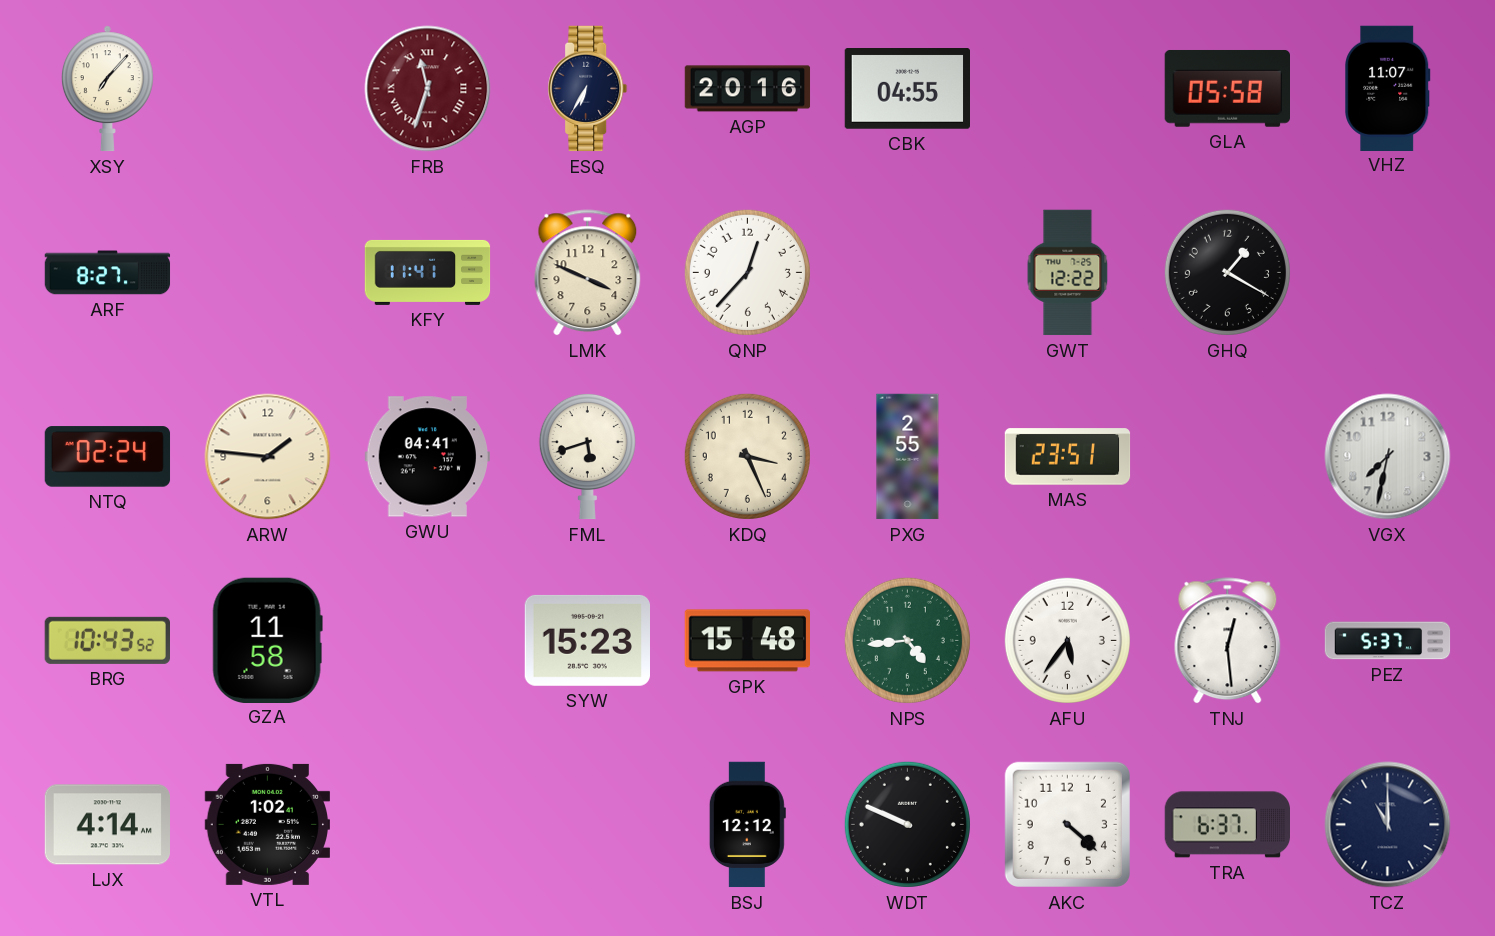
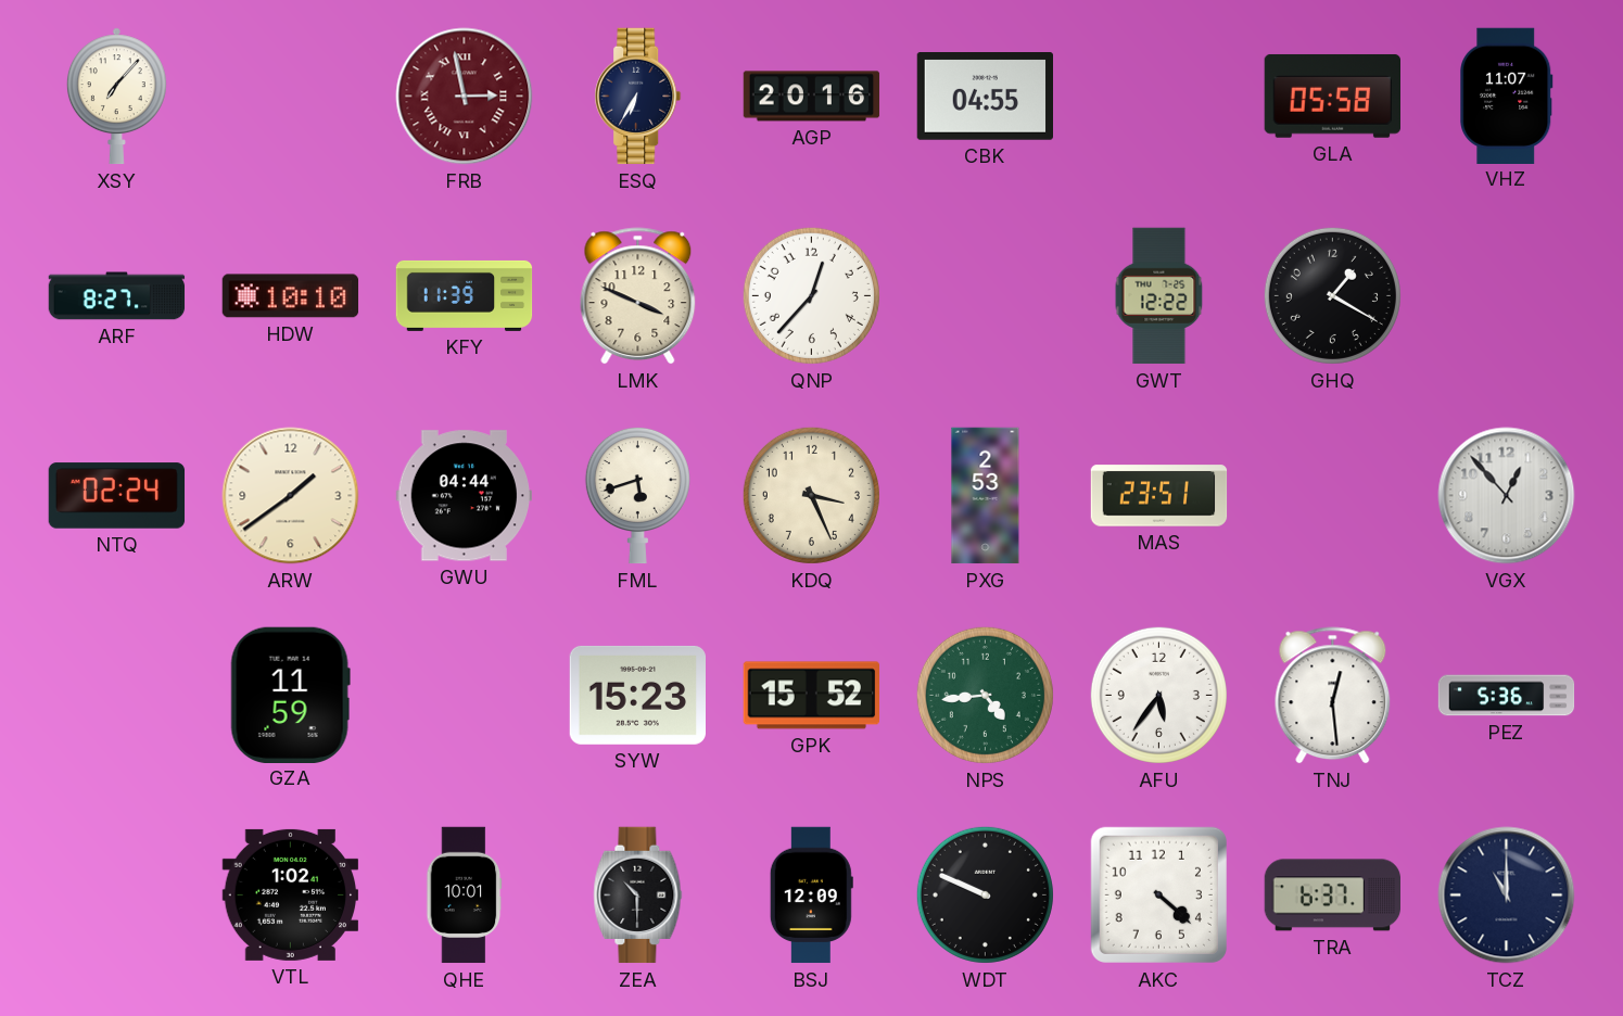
FRB: 11:33 -> 2:58
HDW: none -> 10:10
KFY: 11:41 -> 11:39
ARW: 1:46 -> 1:39
GWU: 04:41 -> 04:44
PXG: 2:55 -> 2:53
VGX: 7:32 -> 12:53
BRG: 10:43 -> none
GZA: 11:58 -> 11:59
GPK: 15:48 -> 15:52
PEZ: 5:37 -> 5:36
LJX: 4:14 -> none
QHE: none -> 10:01
ZEA: none -> 10:30
BSJ: 12:12 -> 12:09
